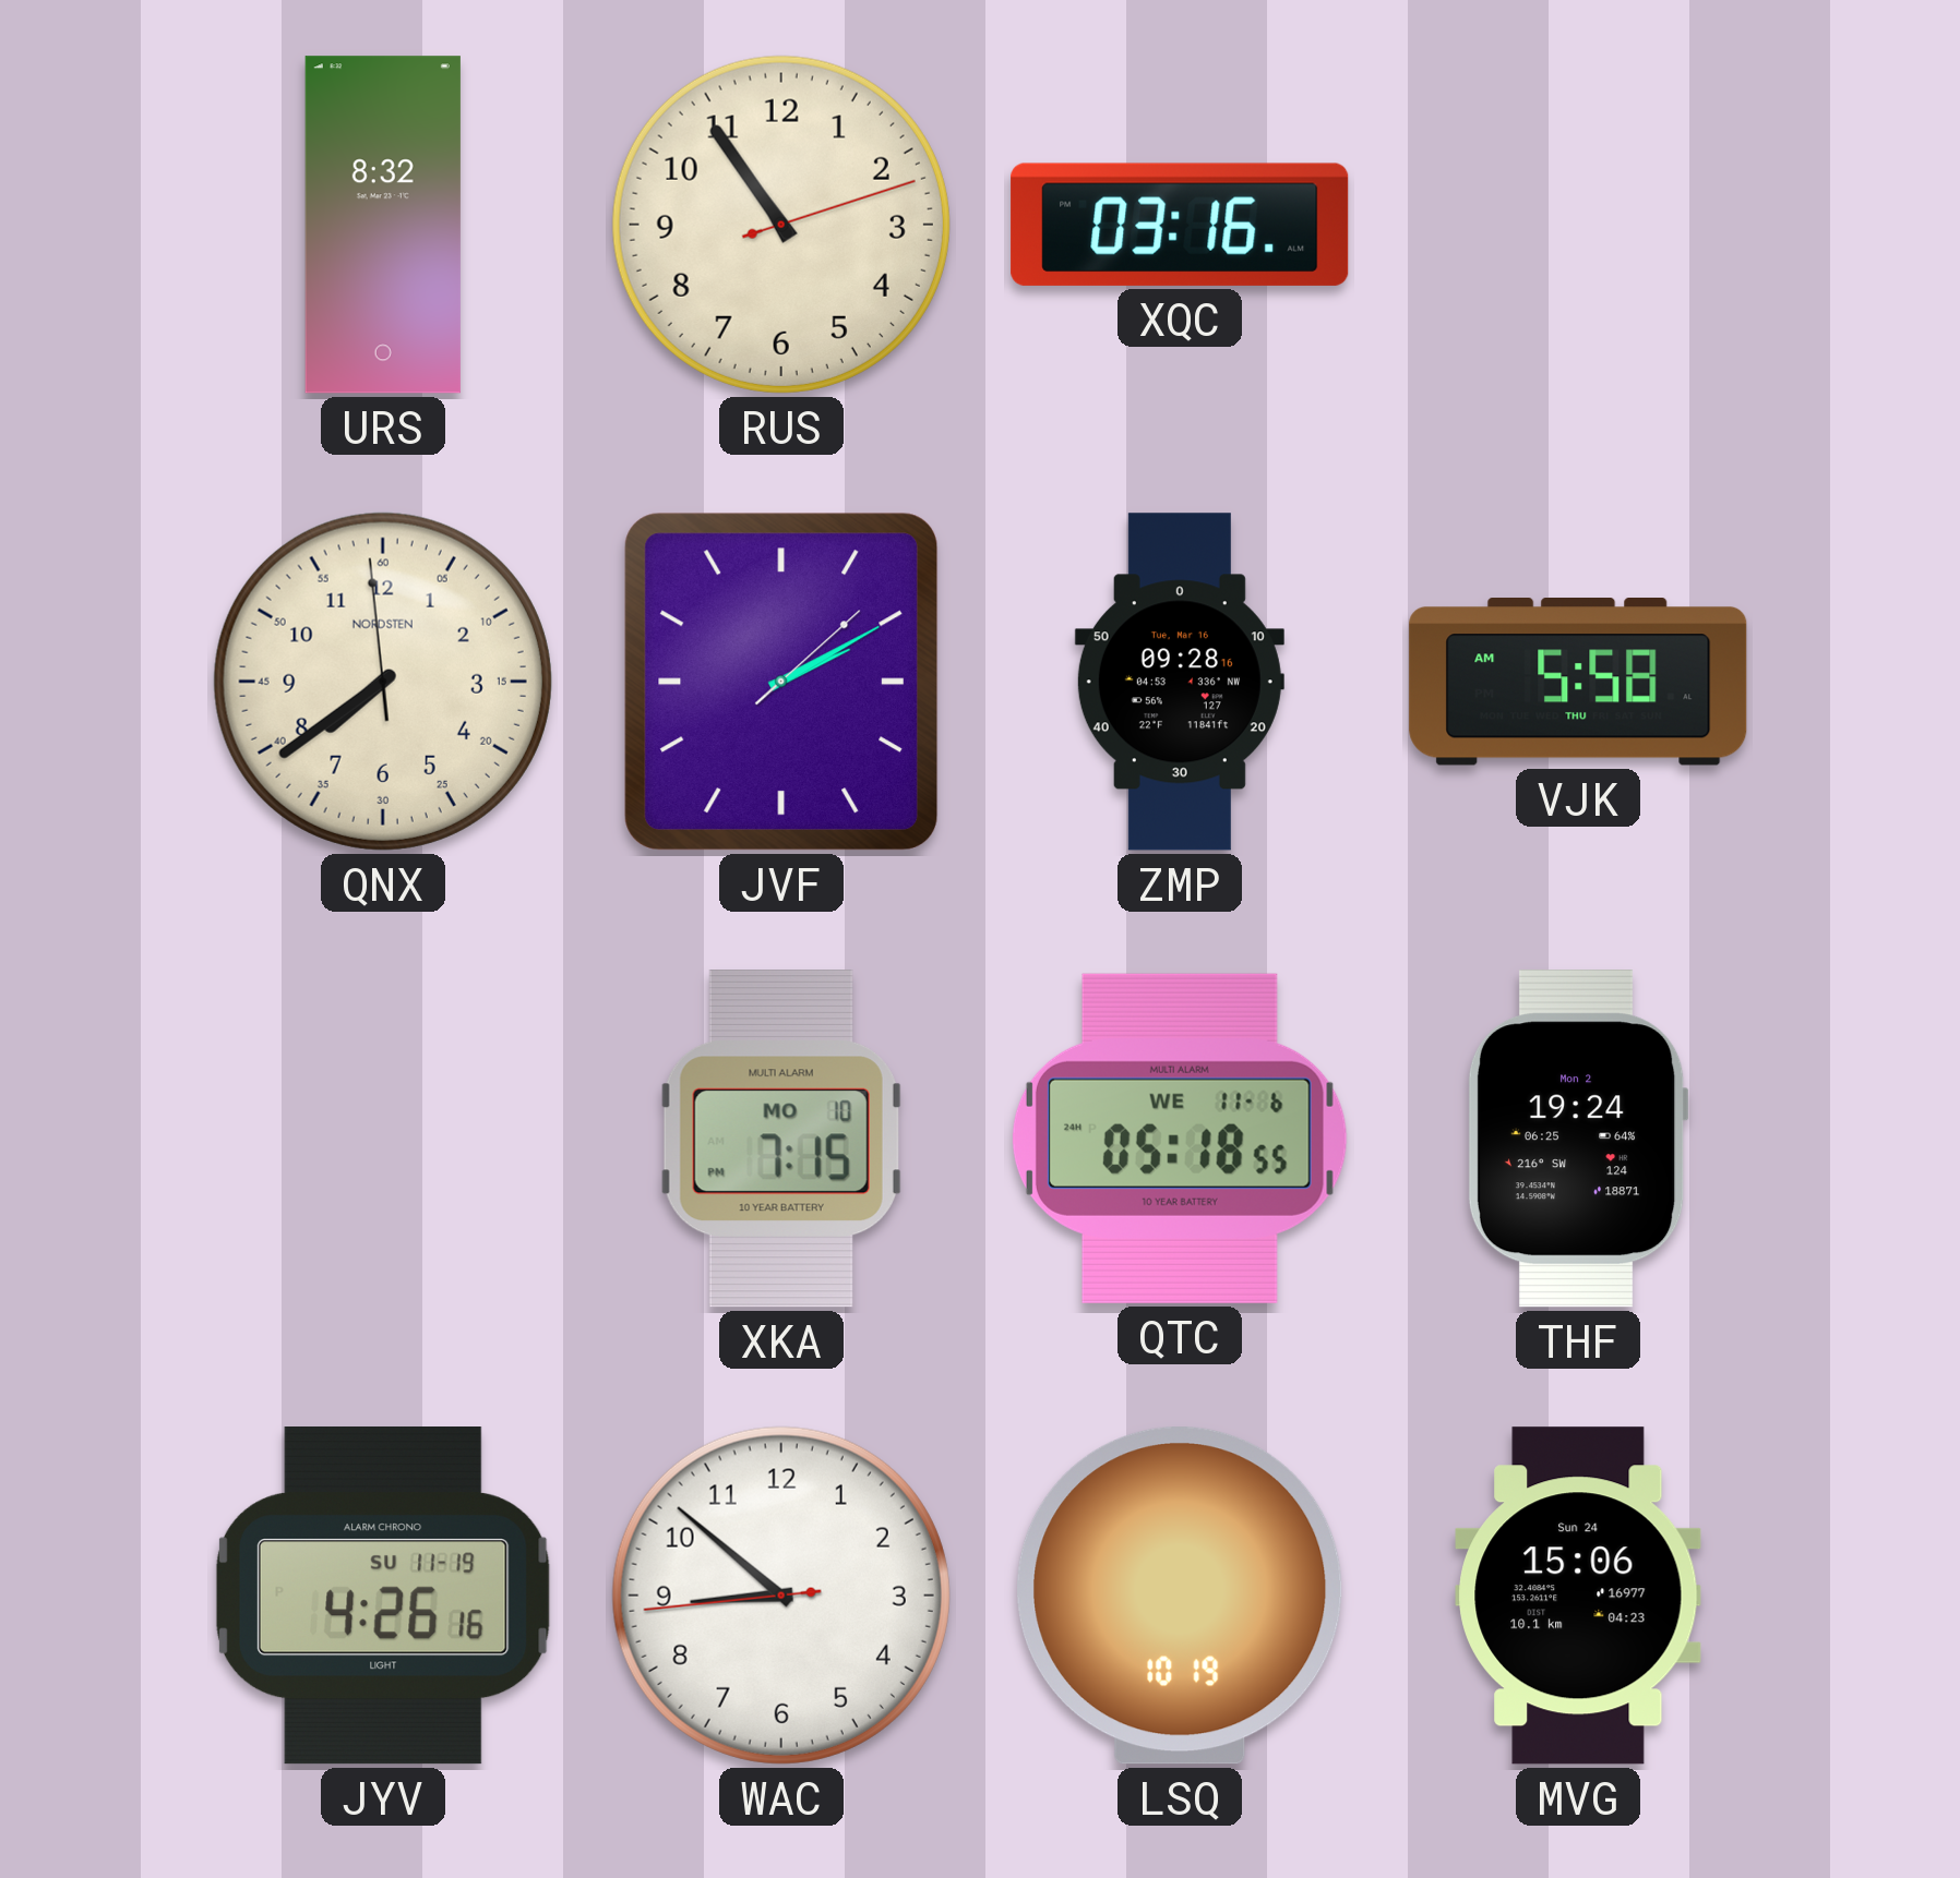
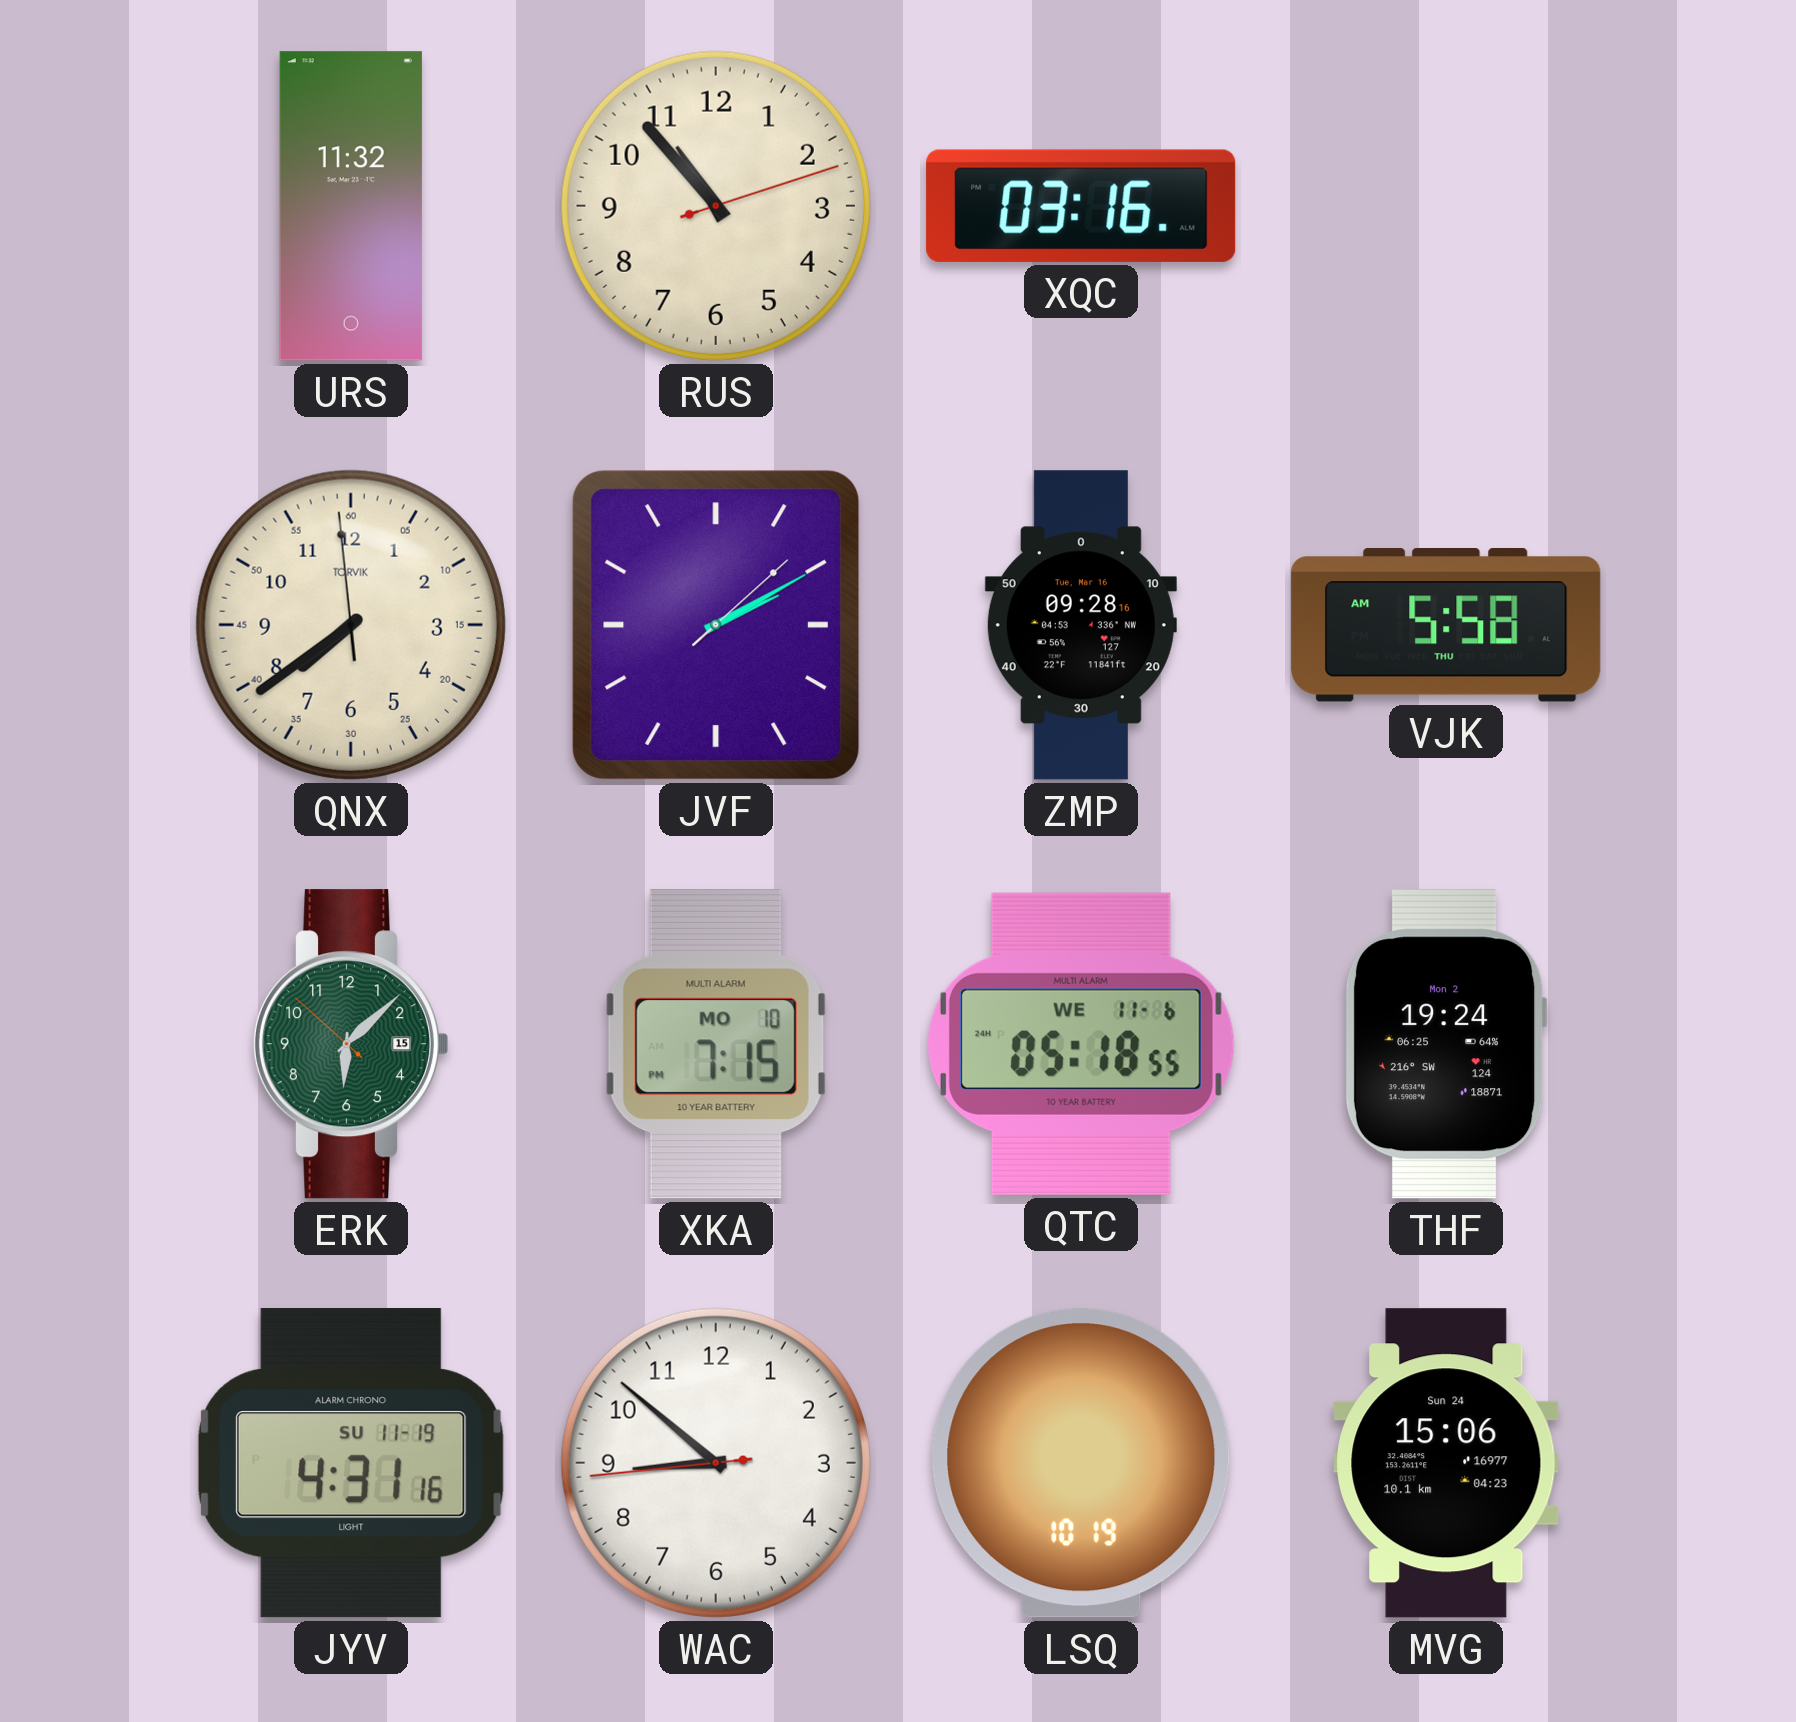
URS: 8:32 -> 11:32
RUS: 10:54 -> 10:53
QNX brand: NORDSTEN -> TORVIK
ERK: none -> 6:07
JYV: 4:26 -> 4:31
